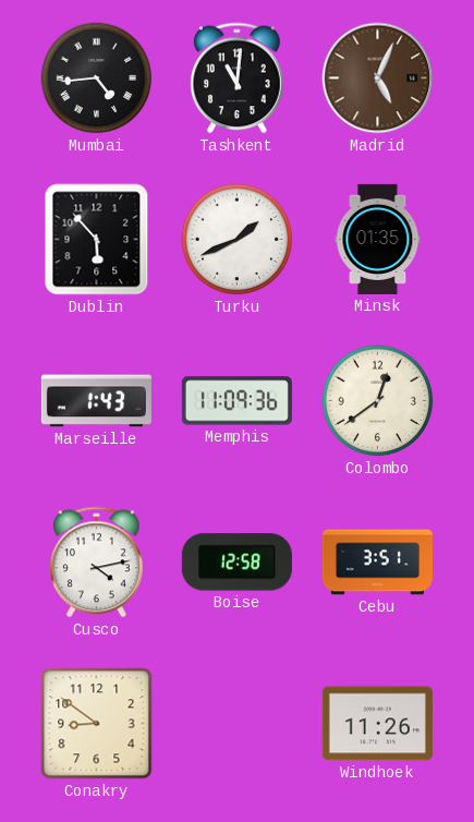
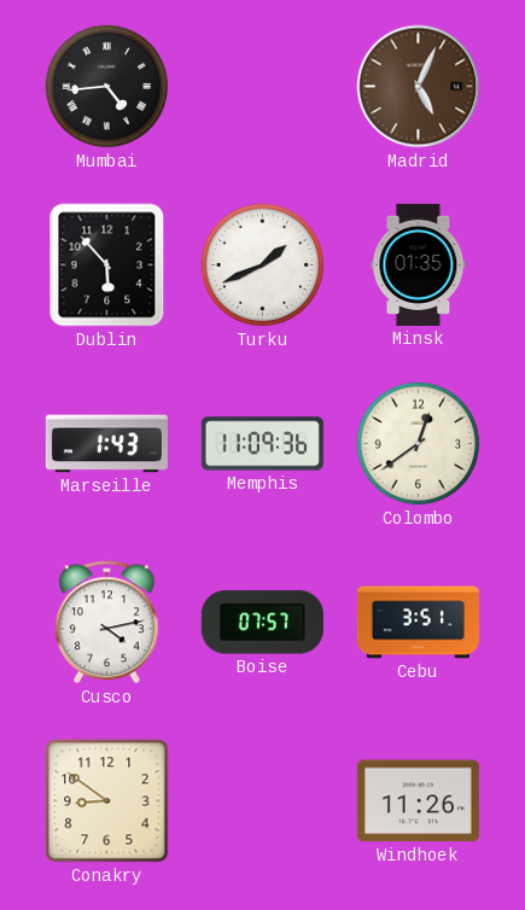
Tashkent: 11:01 -> none
Boise: 12:58 -> 07:57
